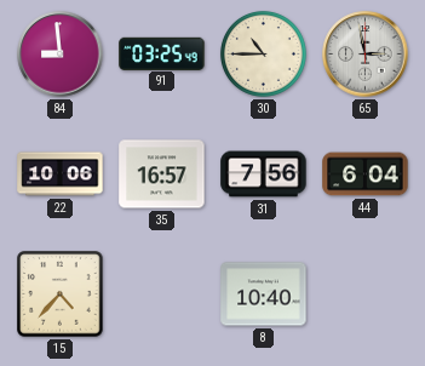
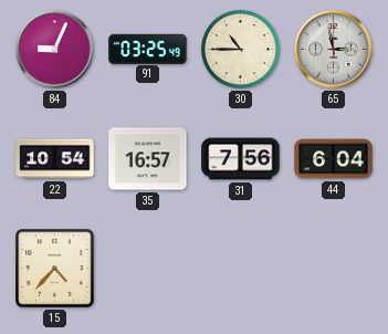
84: 8:59 -> 9:04
22: 10:06 -> 10:54
8: 10:40 -> none
